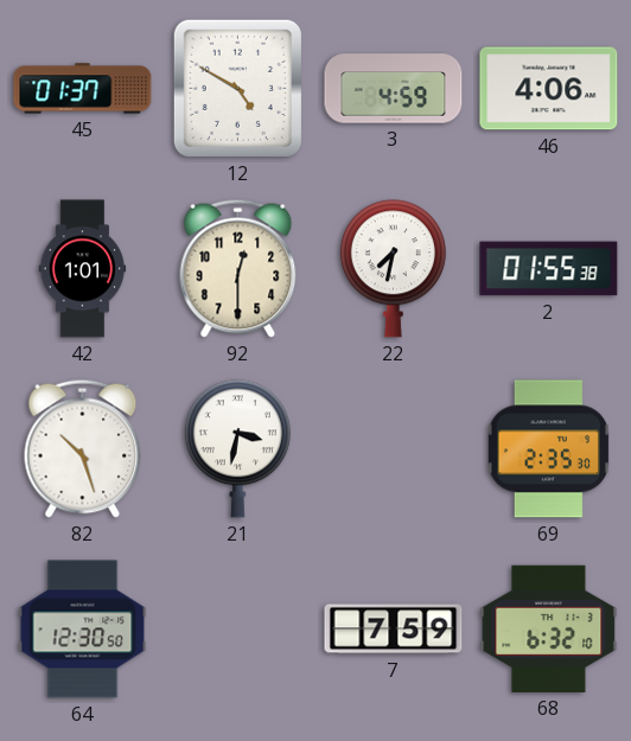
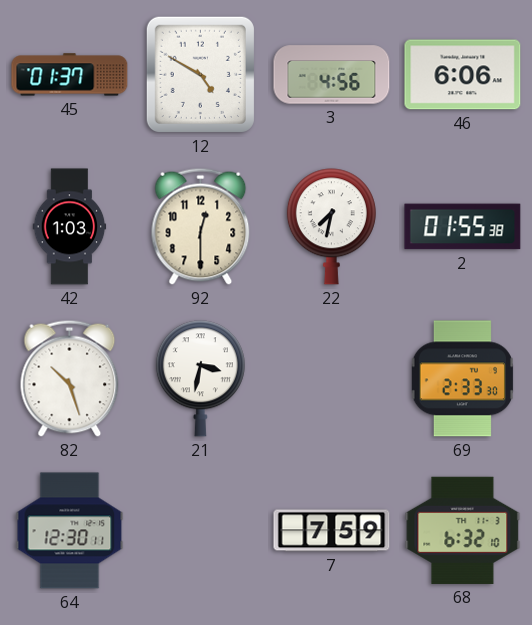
3: 4:59 -> 4:56
46: 4:06 -> 6:06
42: 1:01 -> 1:03
69: 2:35 -> 2:33
64: 12:30:50 -> 12:30:11
